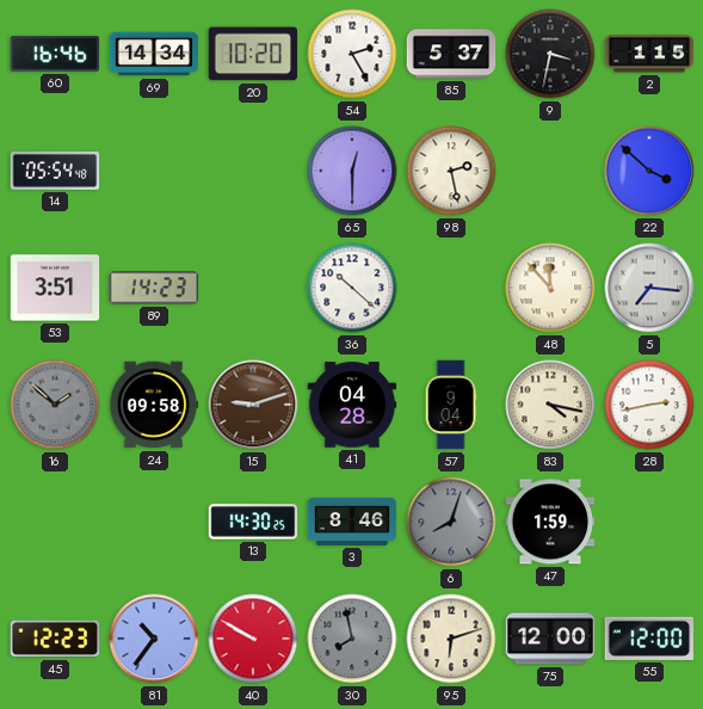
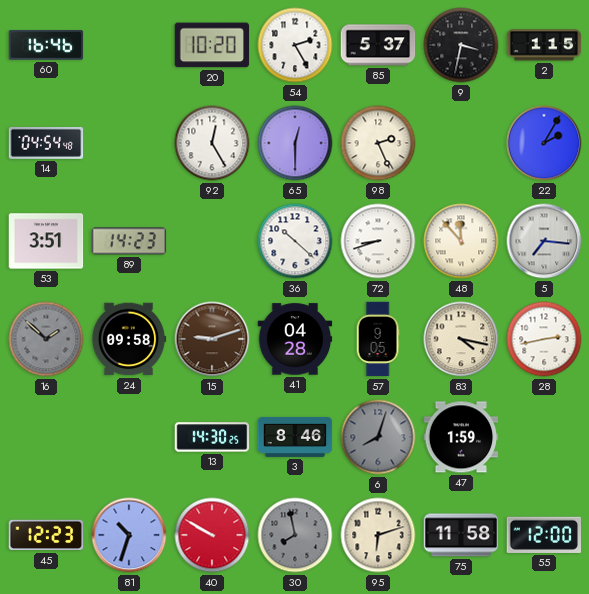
69: 14:34 -> none
14: 05:54 -> 04:54
92: none -> 12:25
98: 2:28 -> 2:26
22: 3:52 -> 2:05
72: none -> 8:42
57: 9:04 -> 9:05
81: 10:36 -> 10:33
75: 12:00 -> 11:58
